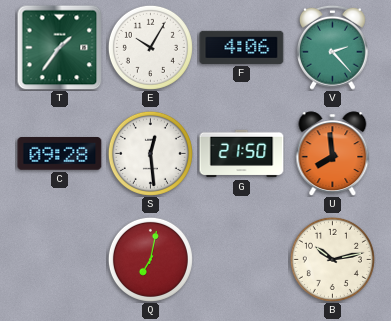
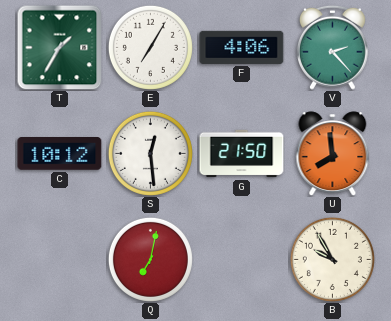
T: 1:36 -> 1:35
E: 10:05 -> 7:05
C: 09:28 -> 10:12
B: 10:13 -> 9:55
